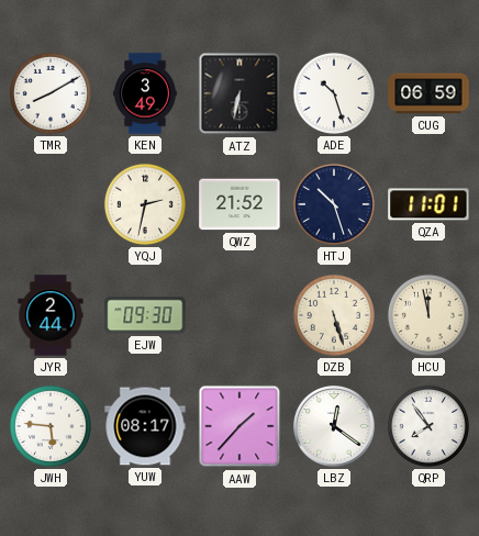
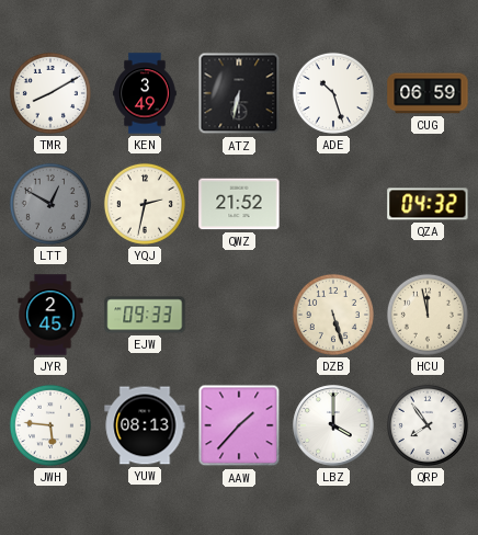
LTT: none -> 12:50
HTJ: 10:27 -> none
QZA: 11:01 -> 04:32
JYR: 2:44 -> 2:45
EJW: 09:30 -> 09:33
YUW: 08:17 -> 08:13
LBZ: 12:21 -> 4:00
